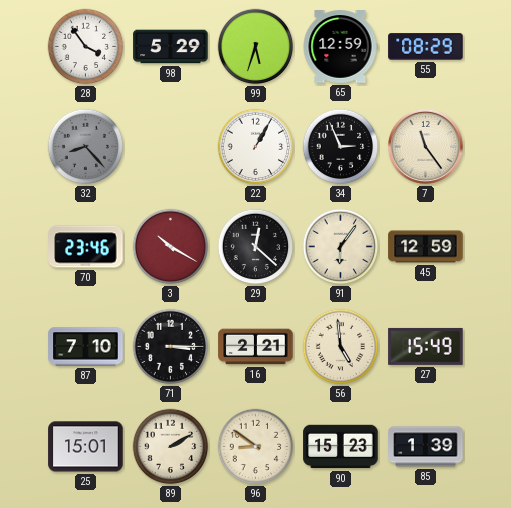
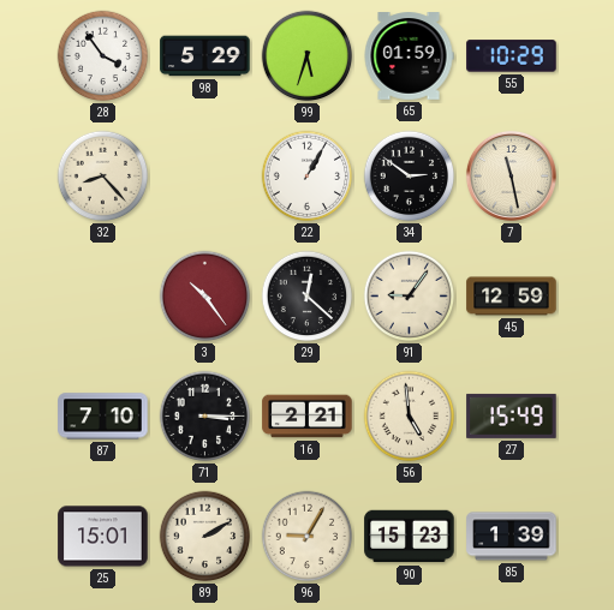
65: 12:59 -> 01:59
55: 08:29 -> 10:29
32 dial: grey -> cream
34: 2:56 -> 2:51
7: 11:24 -> 11:28
70: 23:46 -> none
3: 10:20 -> 10:24
91: 6:06 -> 9:06
96: 8:51 -> 9:05
